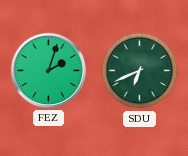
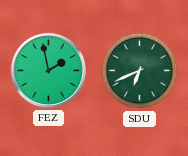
FEZ: 2:03 -> 1:58
